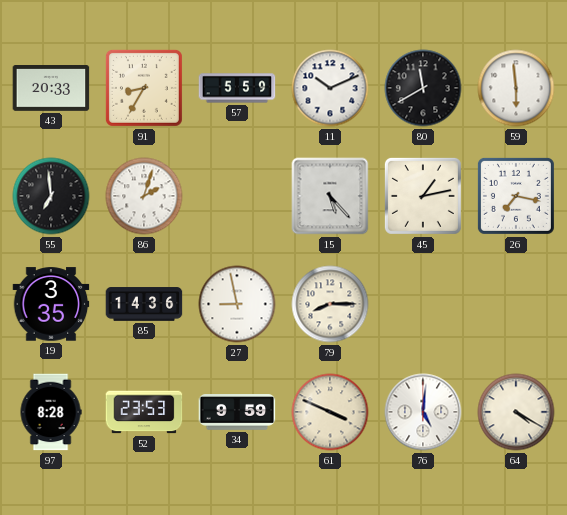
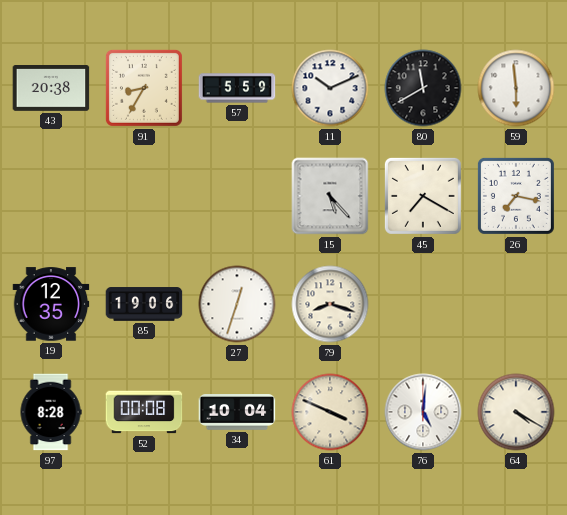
43: 20:33 -> 20:38
55: 6:59 -> none
86: 2:03 -> none
45: 1:13 -> 7:20
19: 3:35 -> 12:35
85: 14:36 -> 19:06
27: 8:58 -> 12:33
79: 8:15 -> 8:18
52: 23:53 -> 00:08
34: 9:59 -> 10:04
